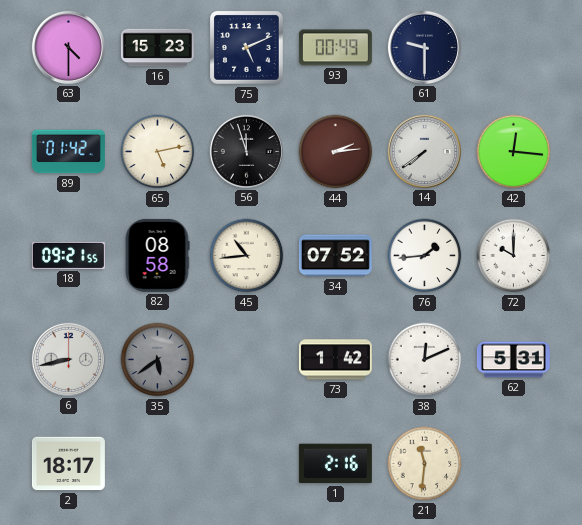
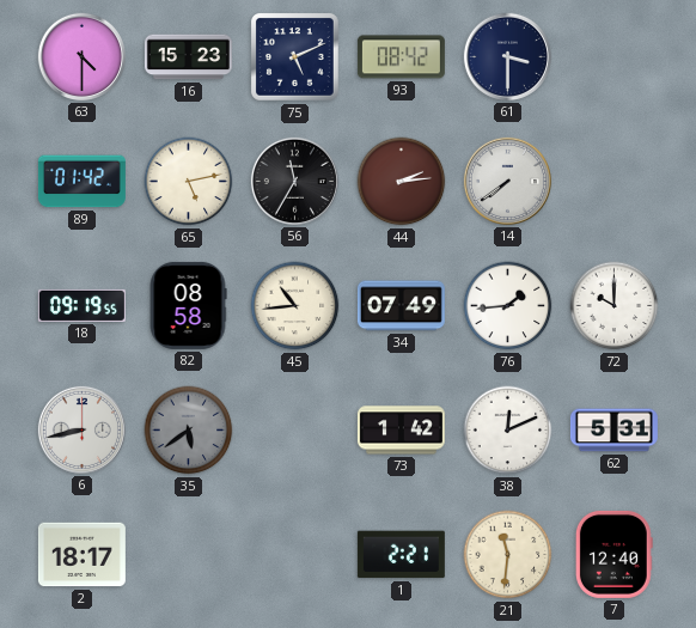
93: 00:49 -> 08:42
61: 9:30 -> 3:30
56: 11:57 -> 11:35
42: 12:16 -> none
18: 09:21 -> 09:19
34: 07:52 -> 07:49
1: 2:16 -> 2:21
7: none -> 12:40
